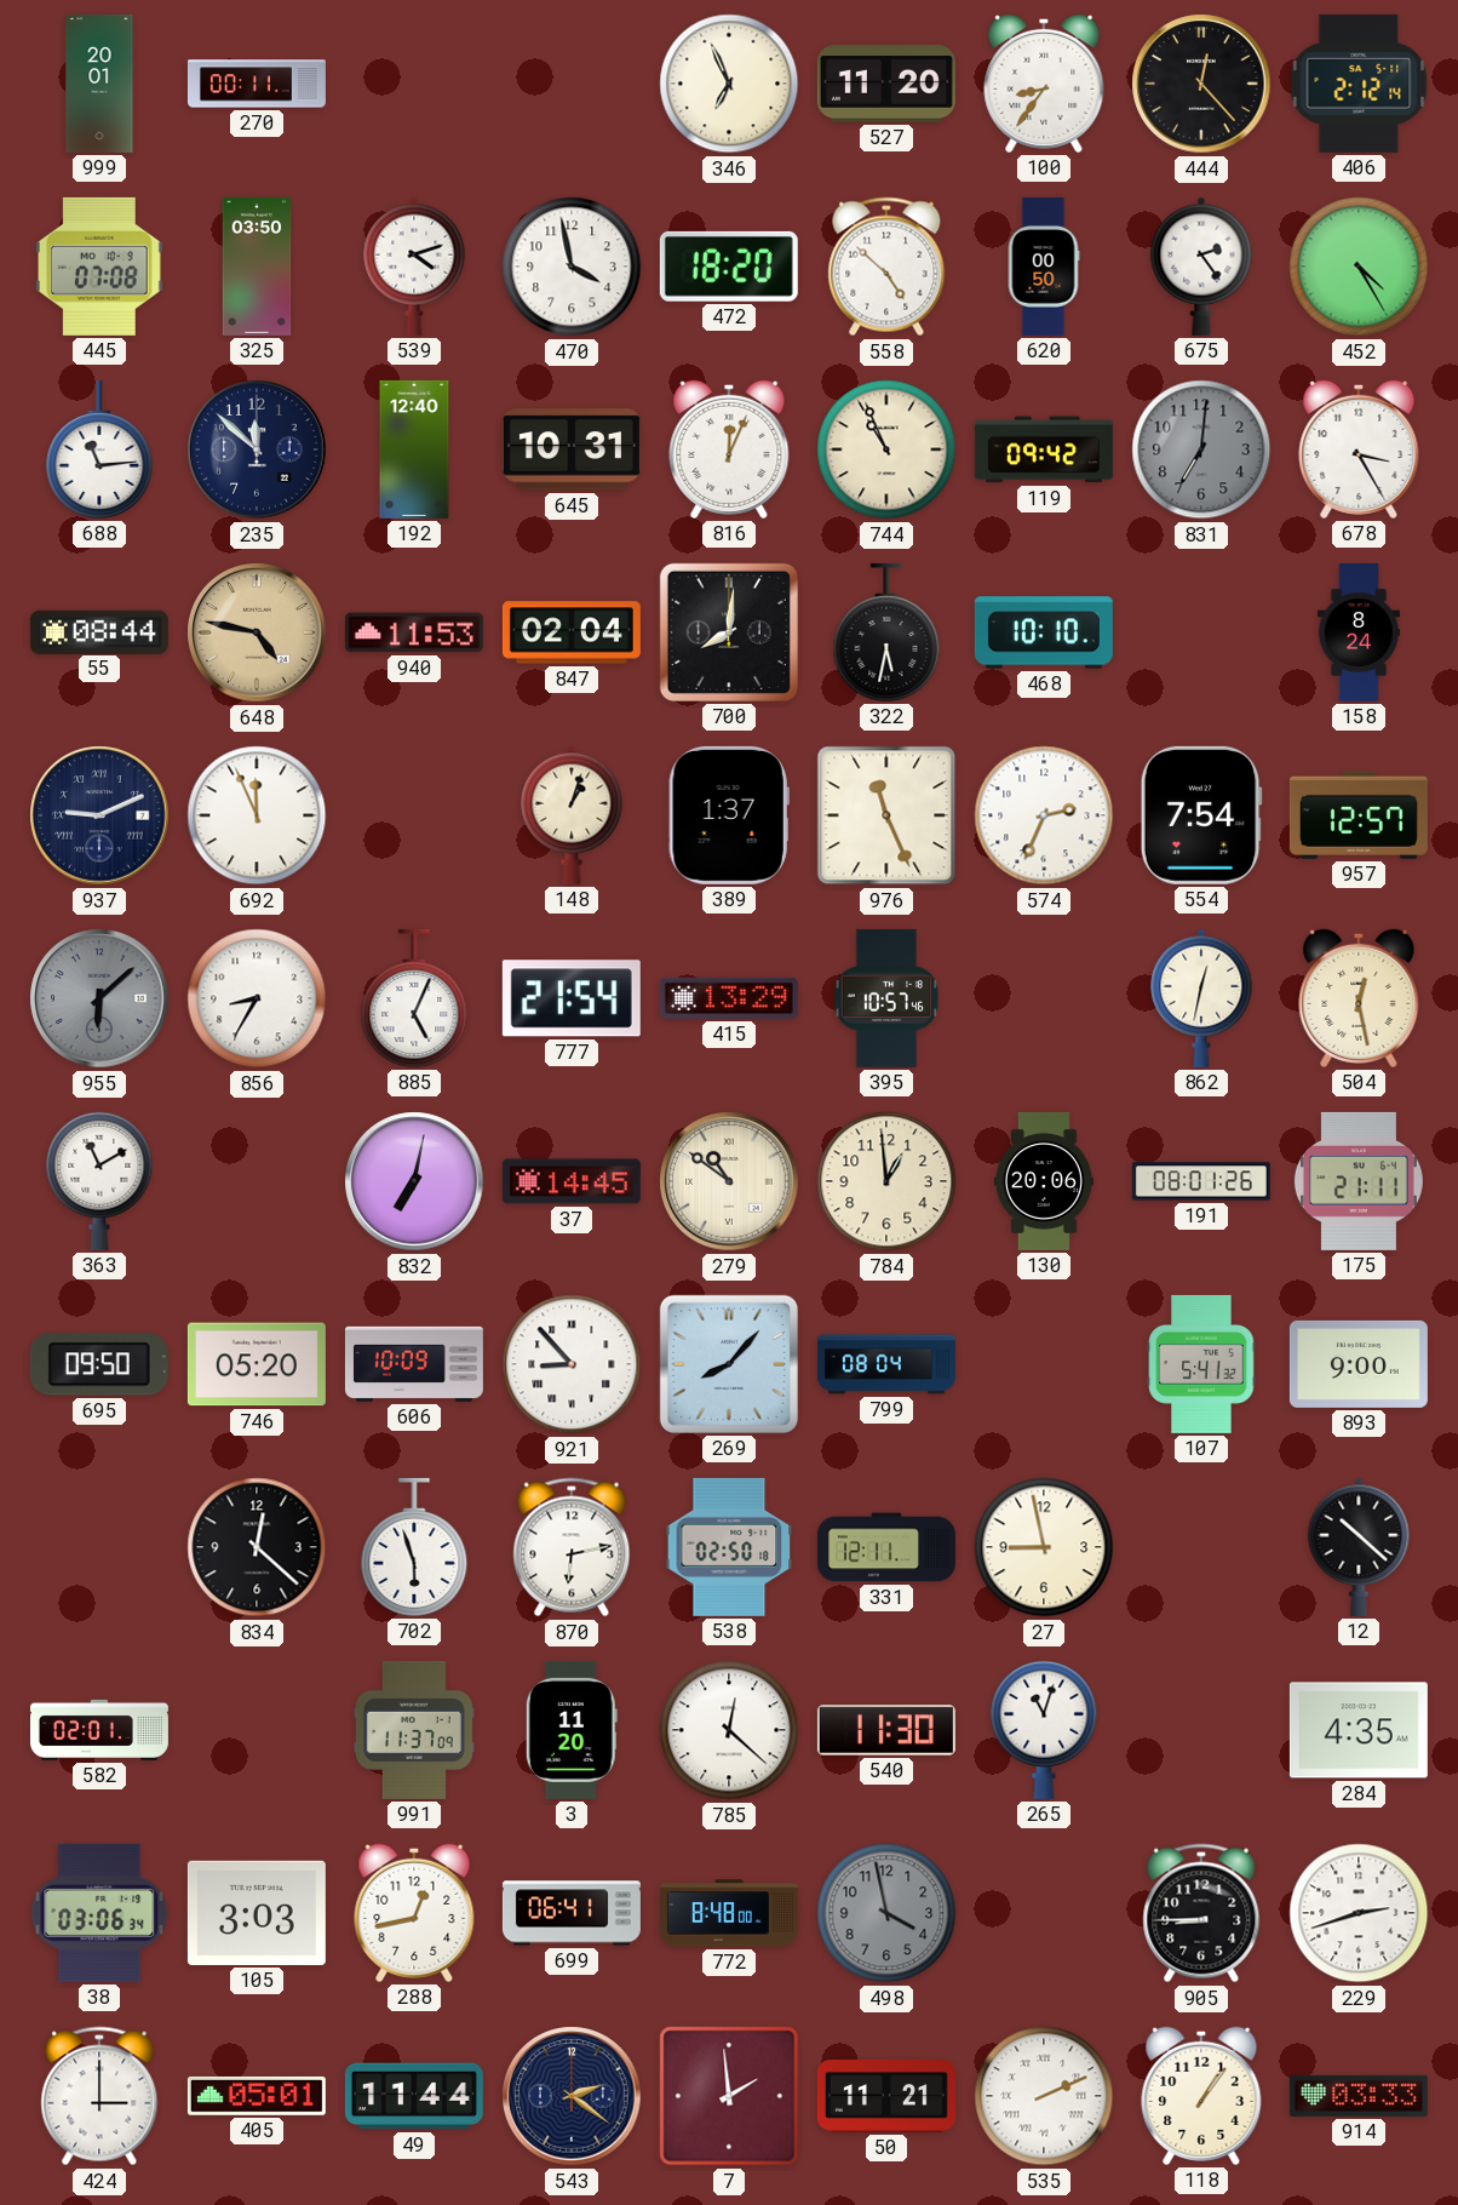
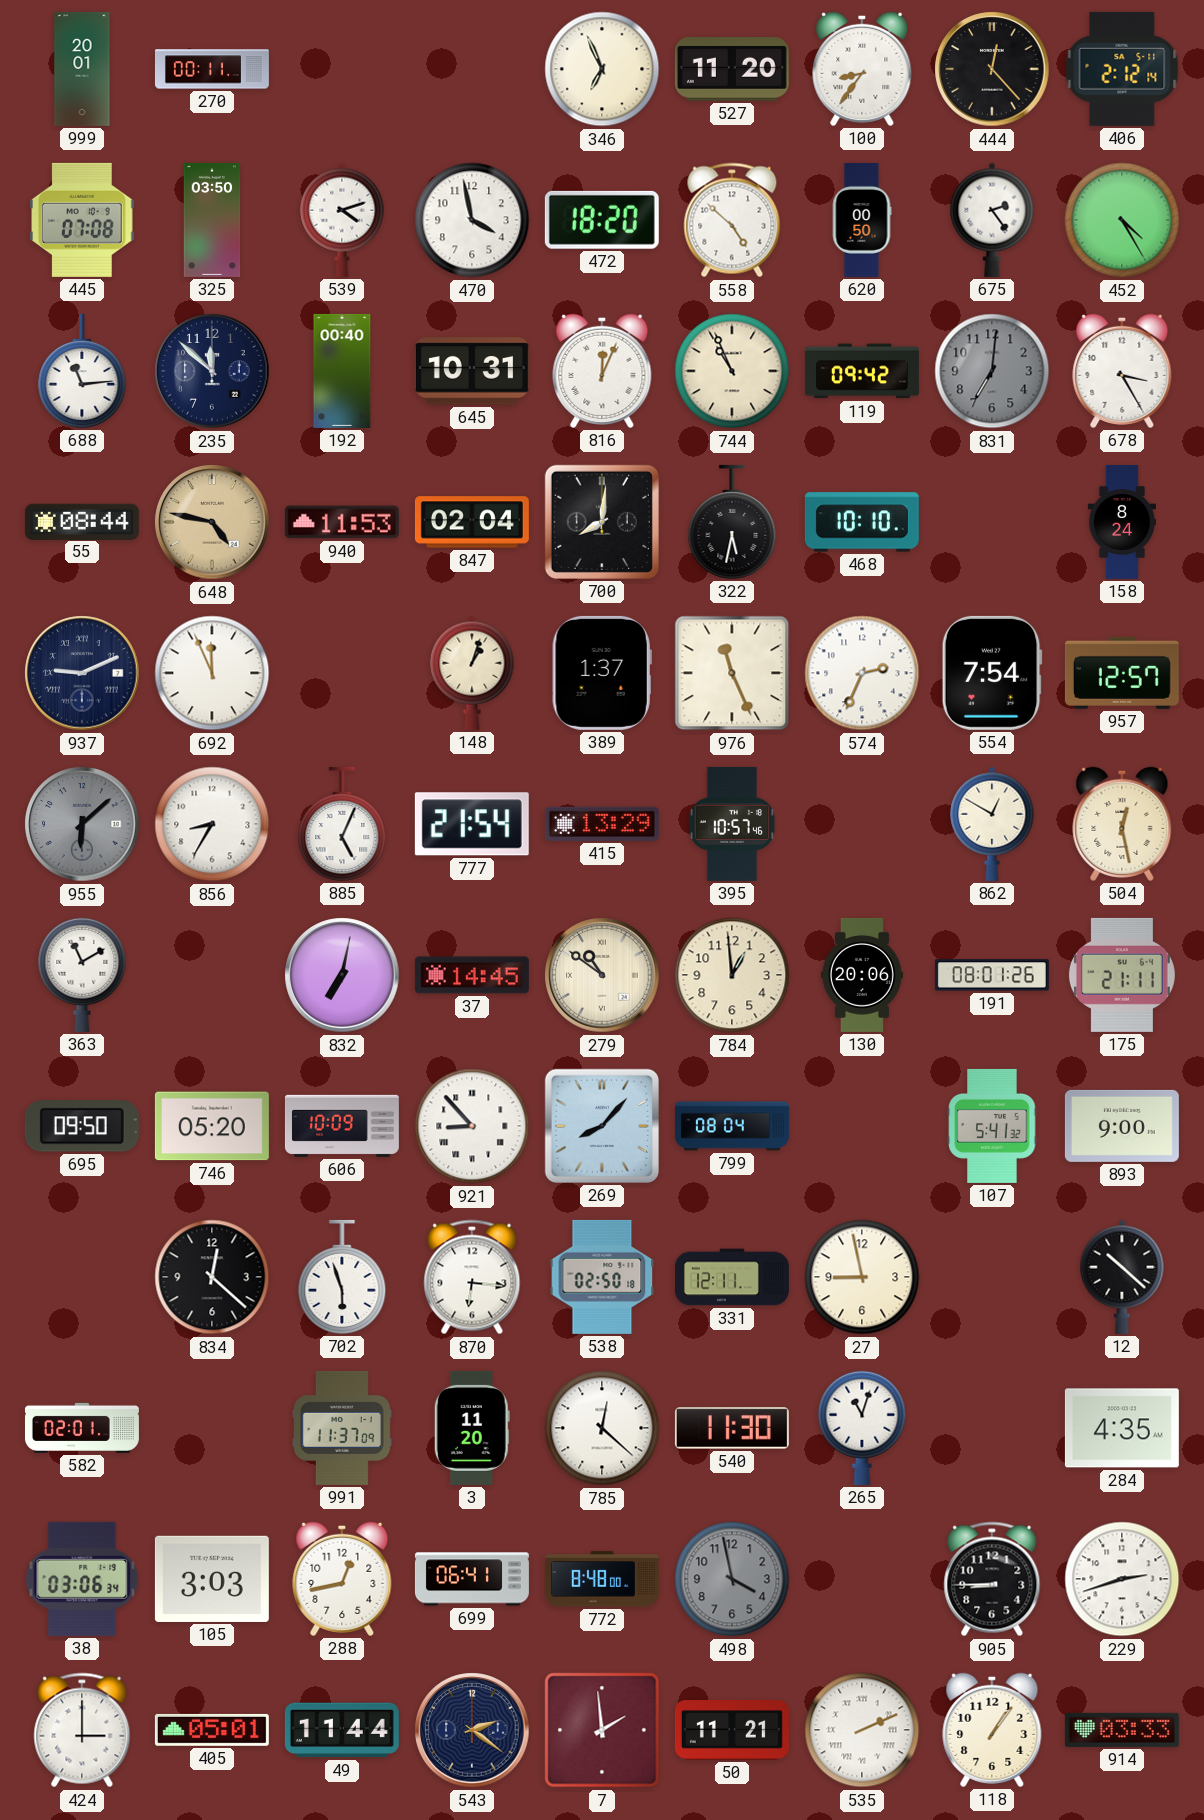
192: 12:40 -> 00:40
862: 12:32 -> 12:50
870: 6:13 -> 6:16
